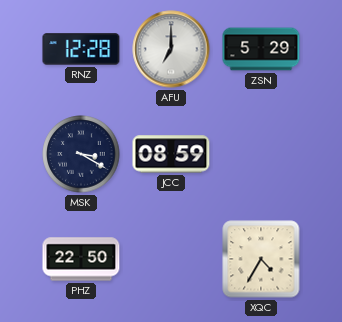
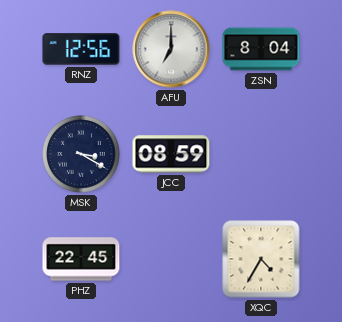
RNZ: 12:28 -> 12:56
ZSN: 5:29 -> 8:04
PHZ: 22:50 -> 22:45
